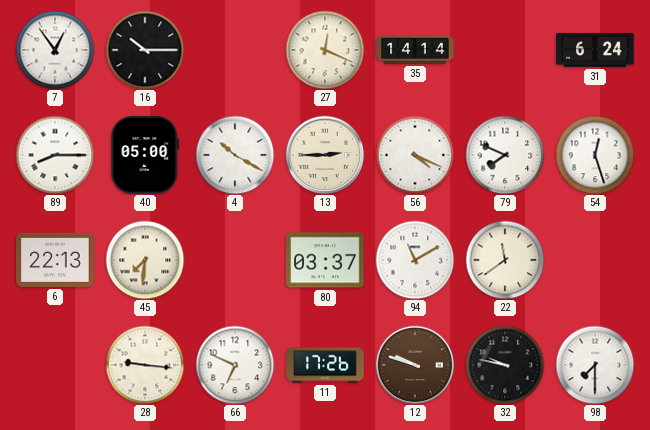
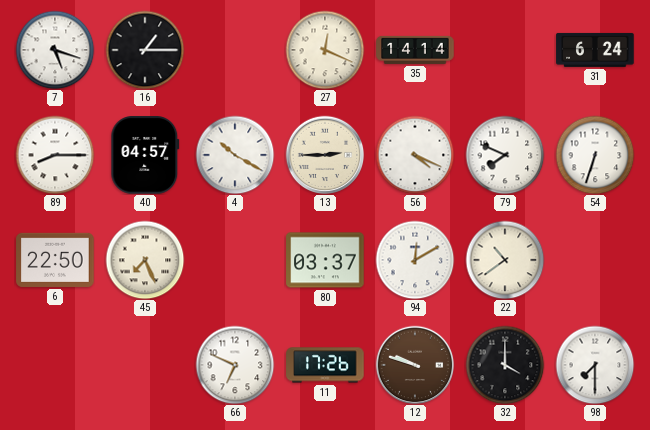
7: 12:54 -> 5:18
16: 10:15 -> 1:15
40: 05:00 -> 04:57
54: 12:27 -> 6:33
6: 22:13 -> 22:50
45: 7:31 -> 7:26
94: 11:10 -> 12:10
22: 11:39 -> 10:39
28: 9:16 -> none
32: 9:47 -> 4:00
